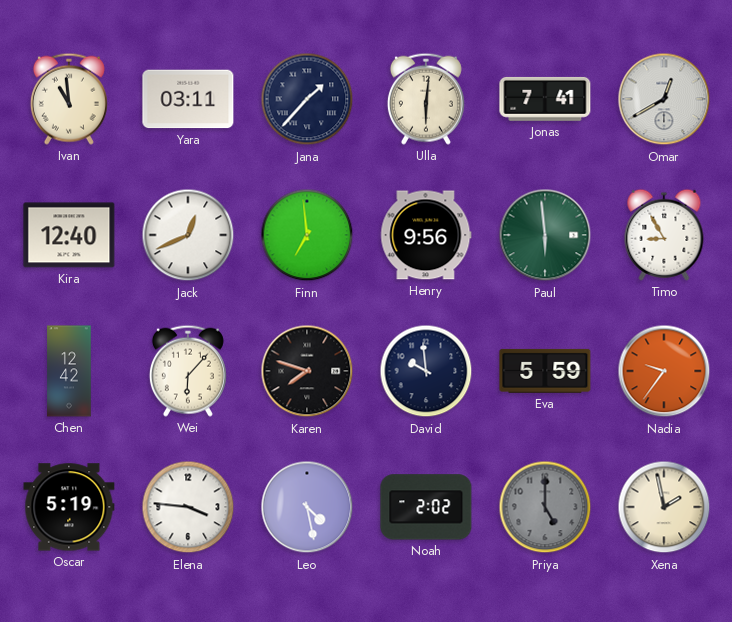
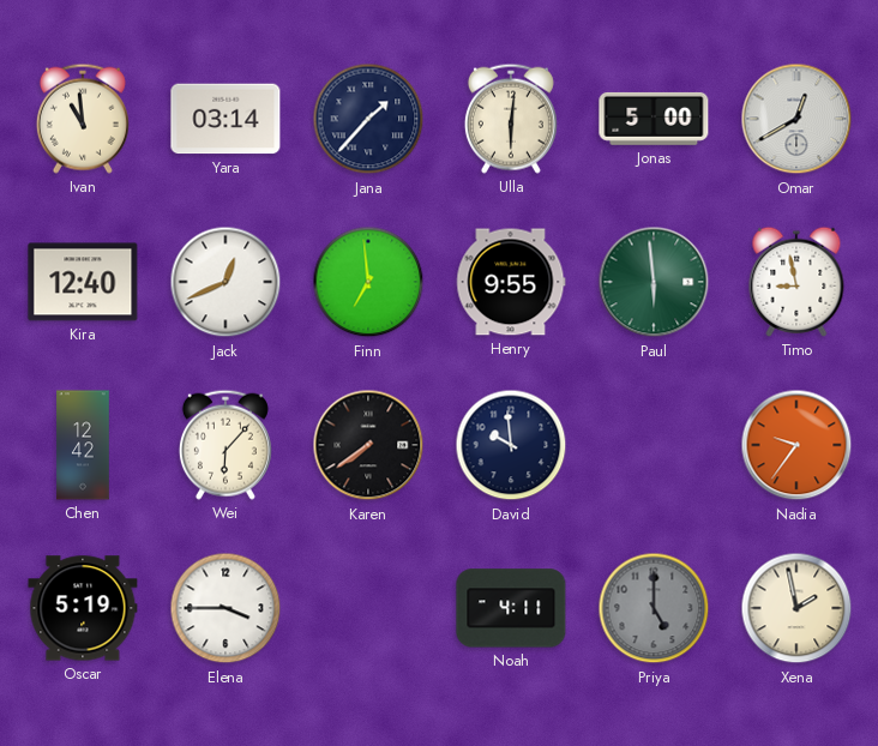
Yara: 03:11 -> 03:14
Jonas: 7:41 -> 5:00
Henry: 9:56 -> 9:55
Timo: 8:55 -> 8:58
Karen: 7:48 -> 7:39
Eva: 5:59 -> none
Elena: 3:46 -> 3:45
Leo: 4:28 -> none
Noah: 2:02 -> 4:11
